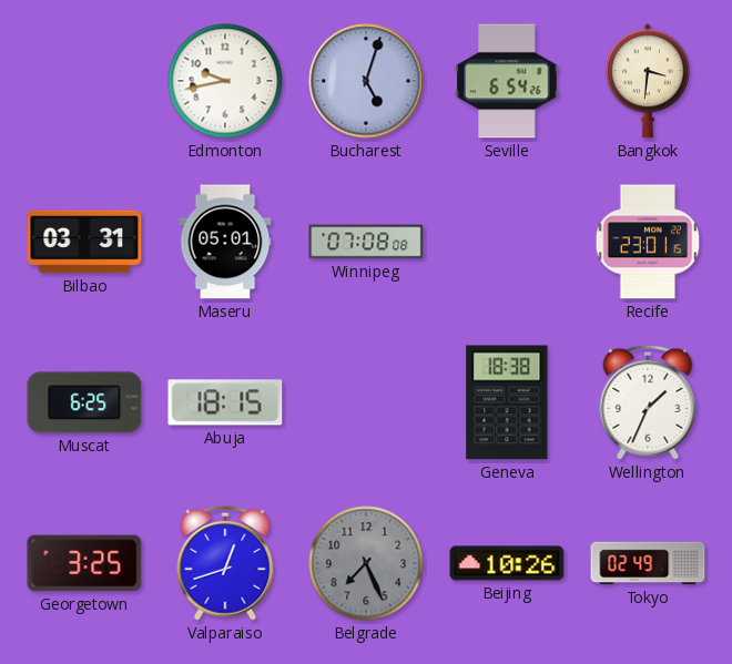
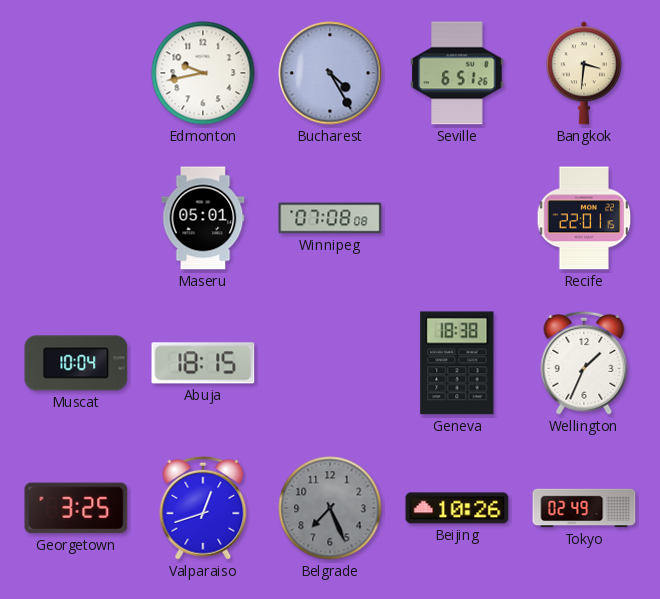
Bucharest: 5:03 -> 4:25
Seville: 6:54 -> 6:51
Bilbao: 03:31 -> none
Recife: 23:01 -> 22:01
Muscat: 6:25 -> 10:04
